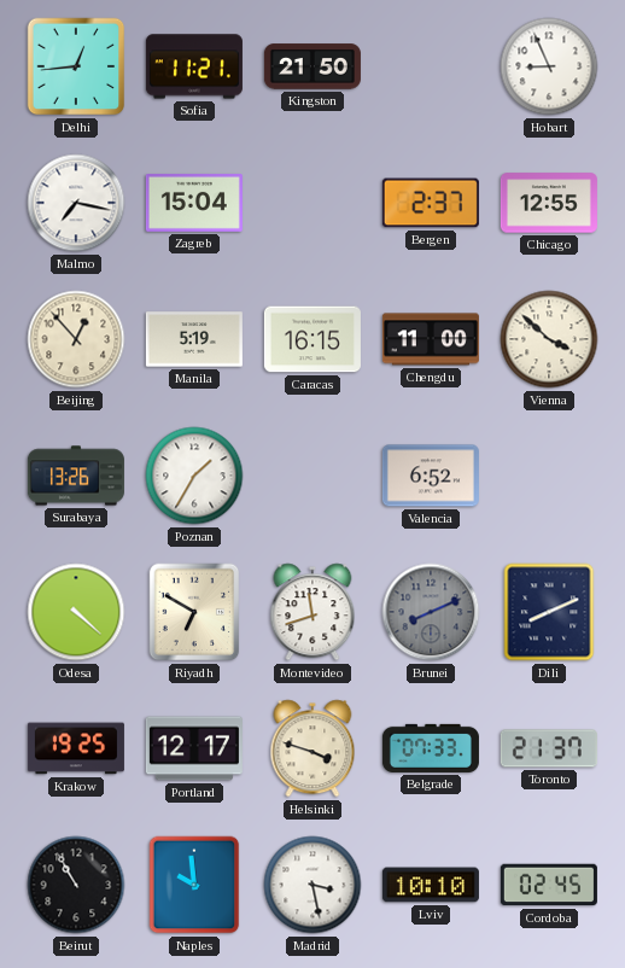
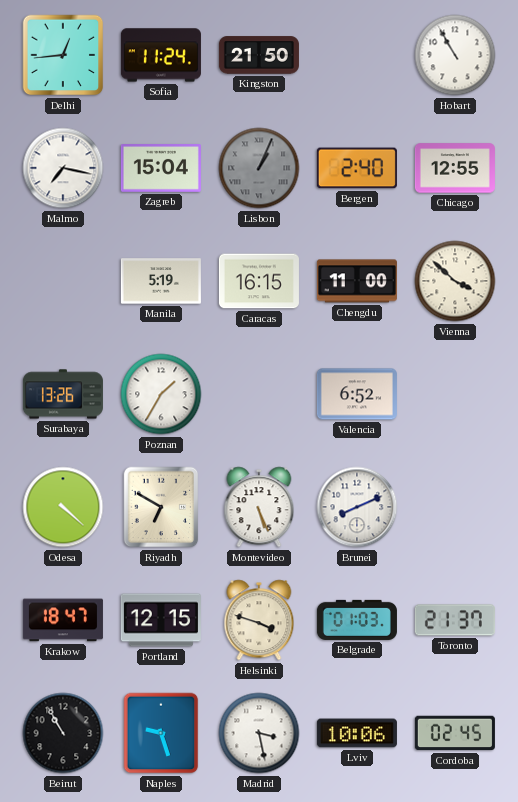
Sofia: 11:21 -> 11:24
Hobart: 8:56 -> 10:55
Lisbon: none -> 1:04
Bergen: 2:37 -> 2:40
Beijing: 12:53 -> none
Montevideo: 11:42 -> 5:26
Brunei dial: grey -> white
Dili: 8:11 -> none
Krakow: 19:25 -> 18:47
Portland: 12:17 -> 12:15
Belgrade: 07:33 -> 01:03
Naples: 9:59 -> 9:27
Lviv: 10:10 -> 10:06
